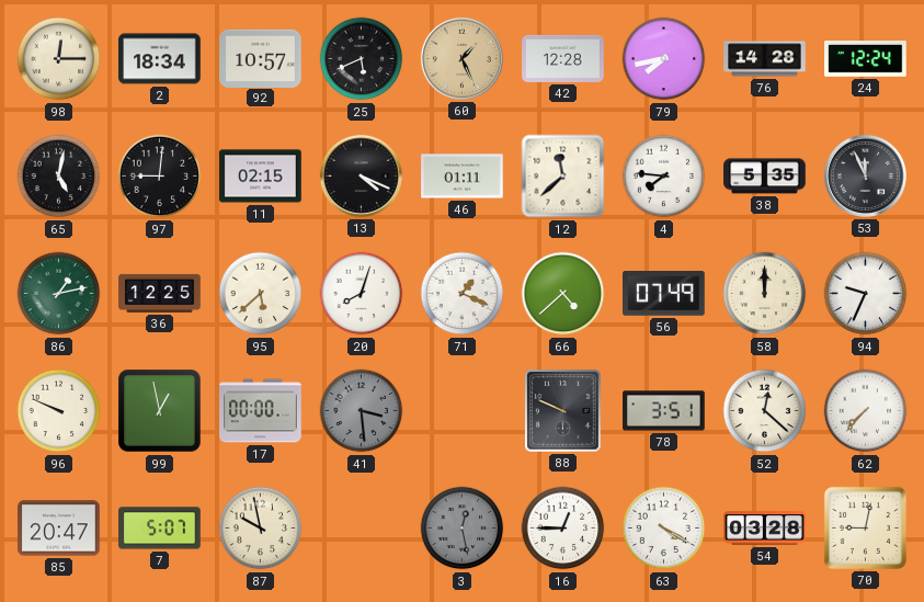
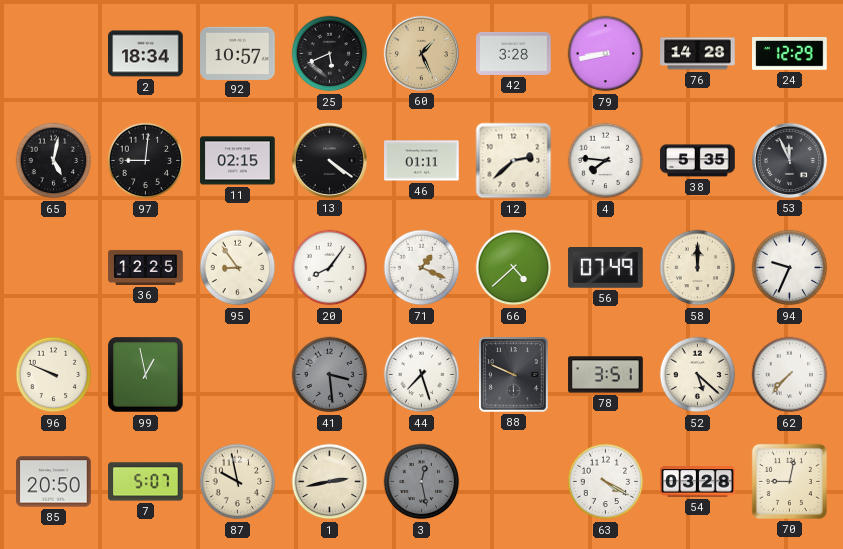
98: 12:15 -> none
42: 12:28 -> 3:28
79: 7:43 -> 8:43
24: 12:24 -> 12:29
13: 4:19 -> 4:21
12: 11:38 -> 2:38
86: 1:13 -> none
95: 5:38 -> 8:54
20: 8:03 -> 8:06
17: 00:00 -> none
44: none -> 7:27
52: 12:22 -> 5:22
85: 20:47 -> 20:50
1: none -> 2:43
16: 12:45 -> none
